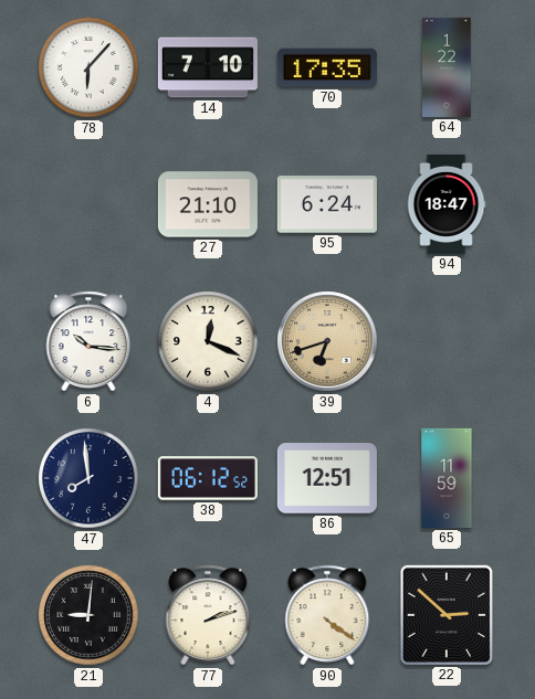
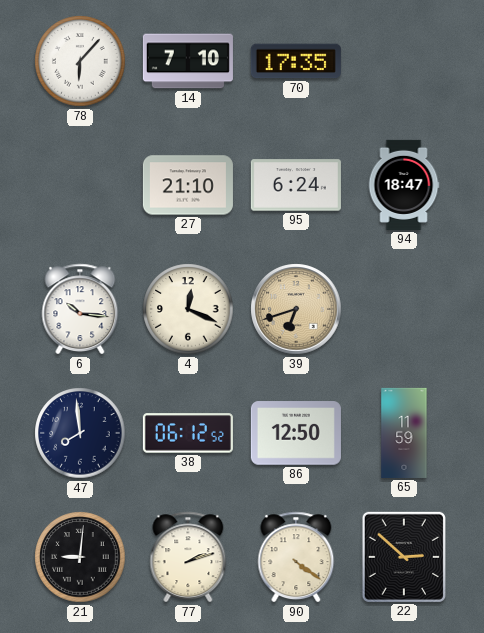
64: 1:22 -> none
86: 12:51 -> 12:50
